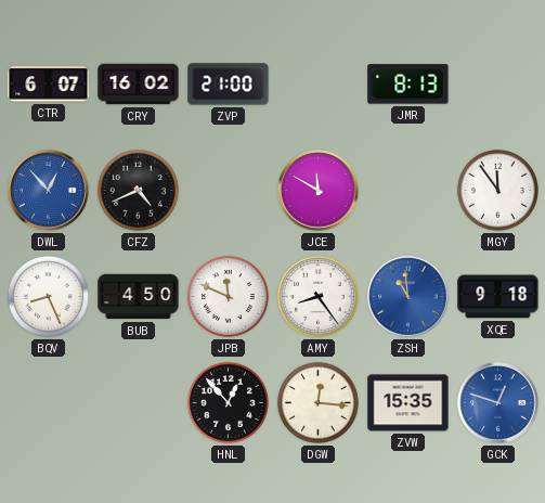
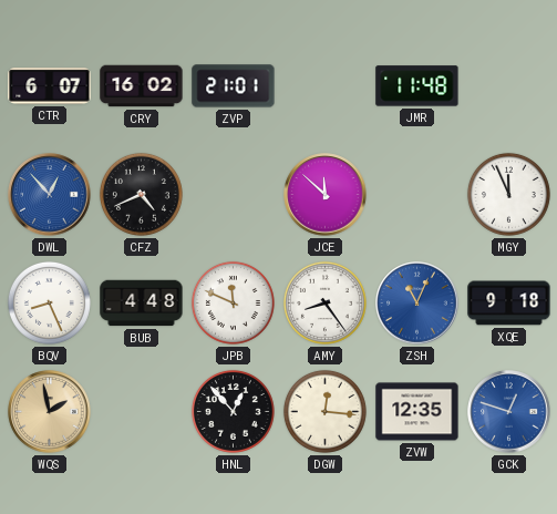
ZVP: 21:00 -> 21:01
JMR: 8:13 -> 11:48
JCE: 11:50 -> 11:52
MGY: 11:54 -> 11:56
BUB: 4:50 -> 4:48
ZSH: 10:59 -> 11:04
WQS: none -> 1:58
ZVW: 15:35 -> 12:35
